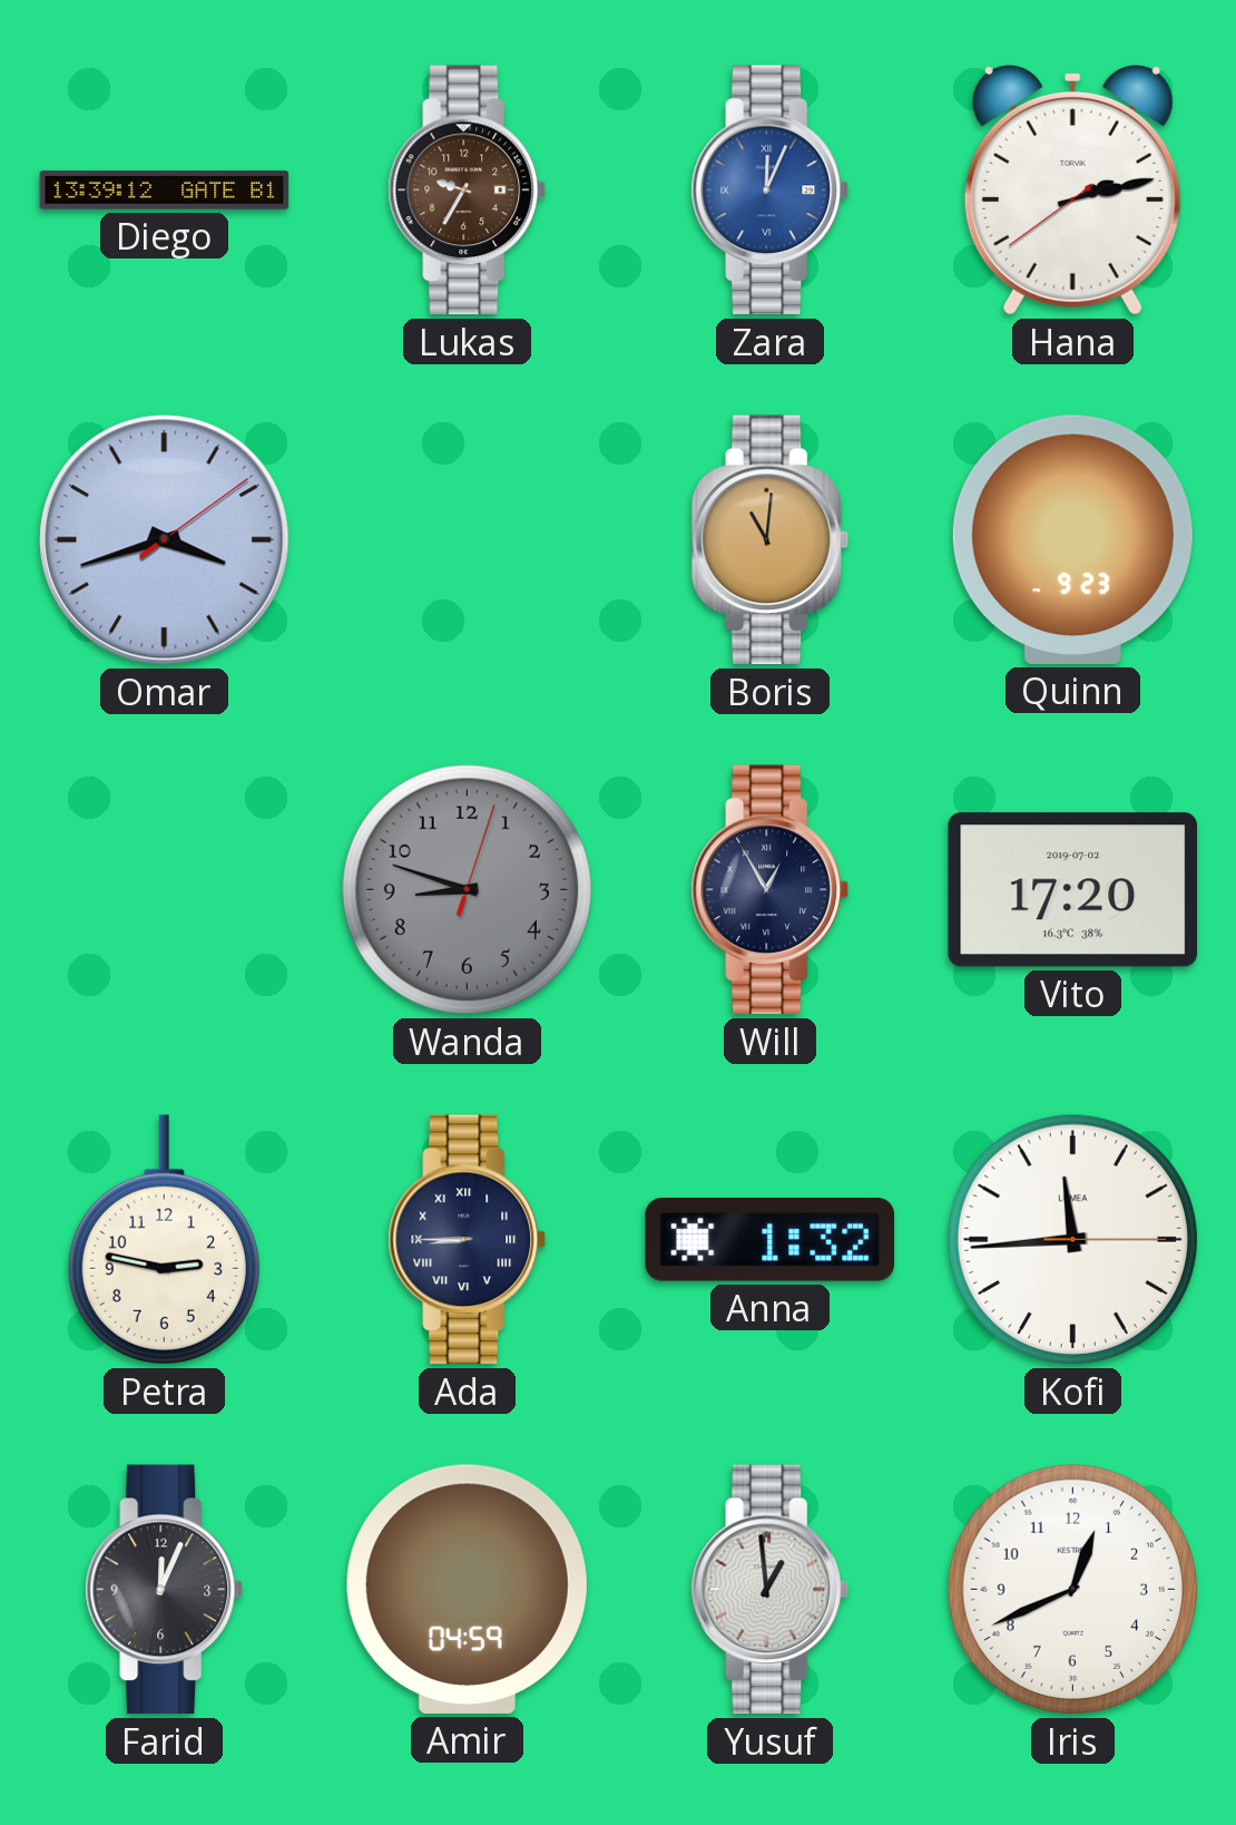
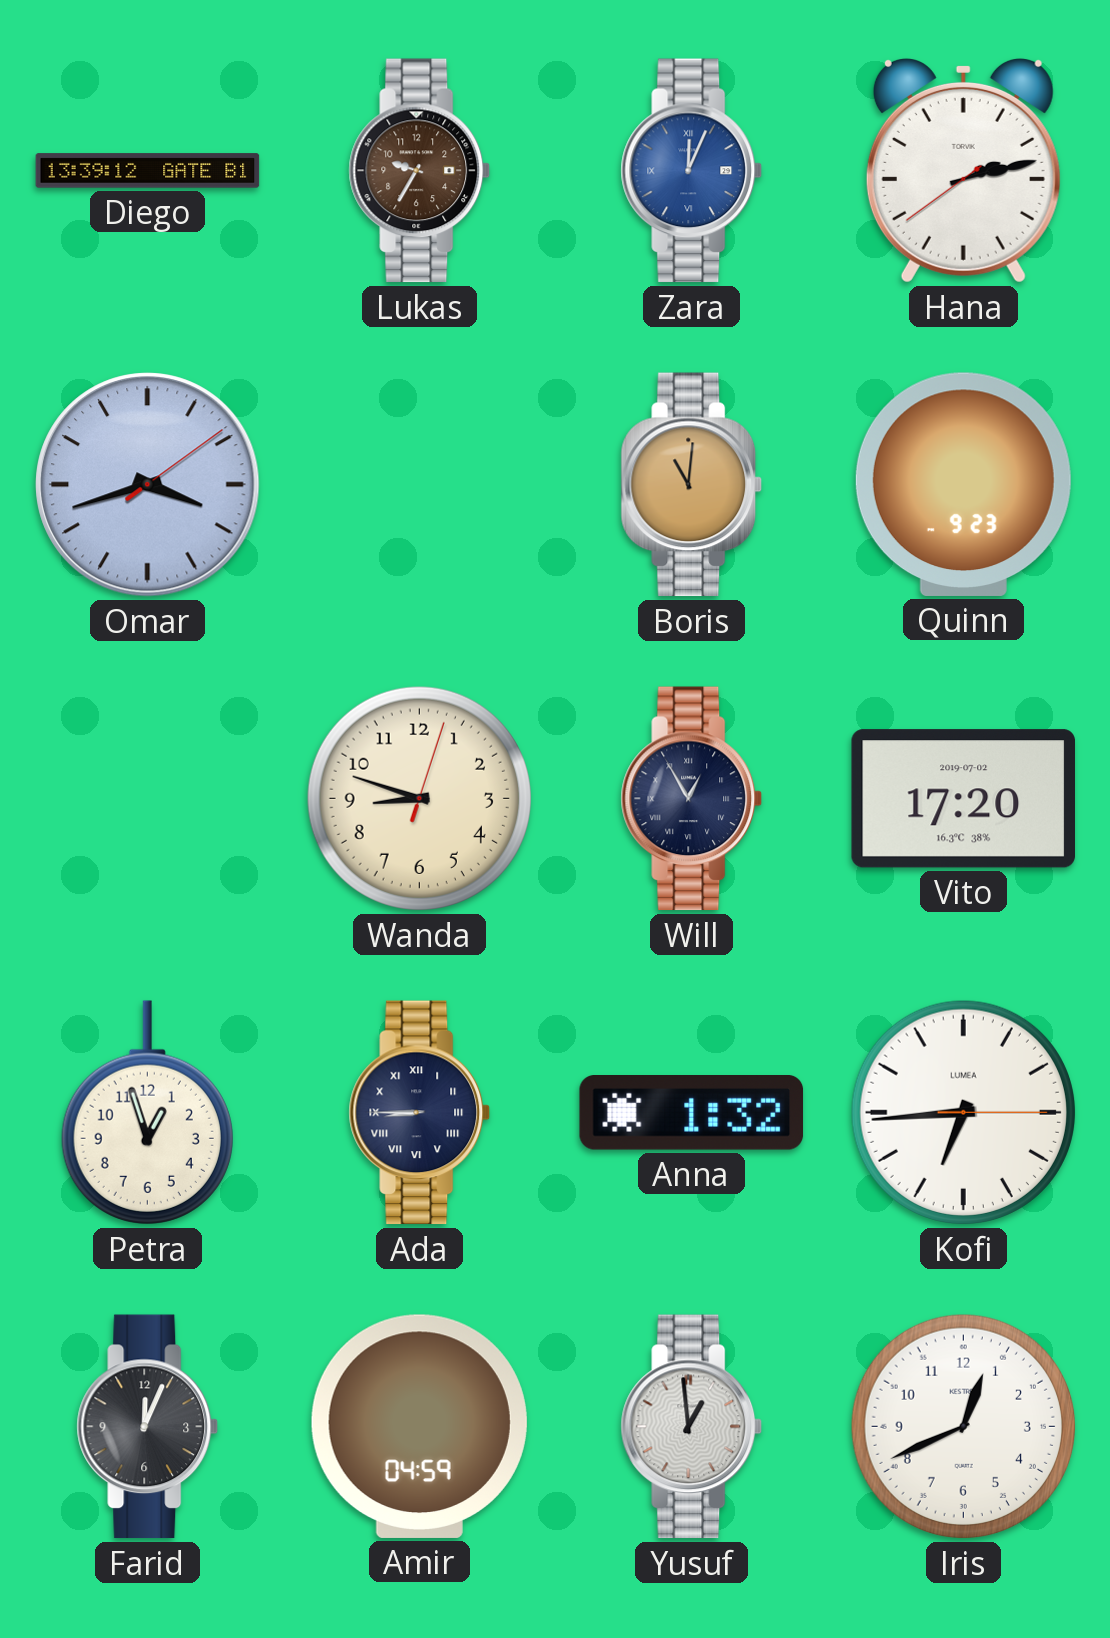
Wanda dial: grey -> cream
Petra: 2:47 -> 12:57
Kofi: 11:44 -> 6:44
